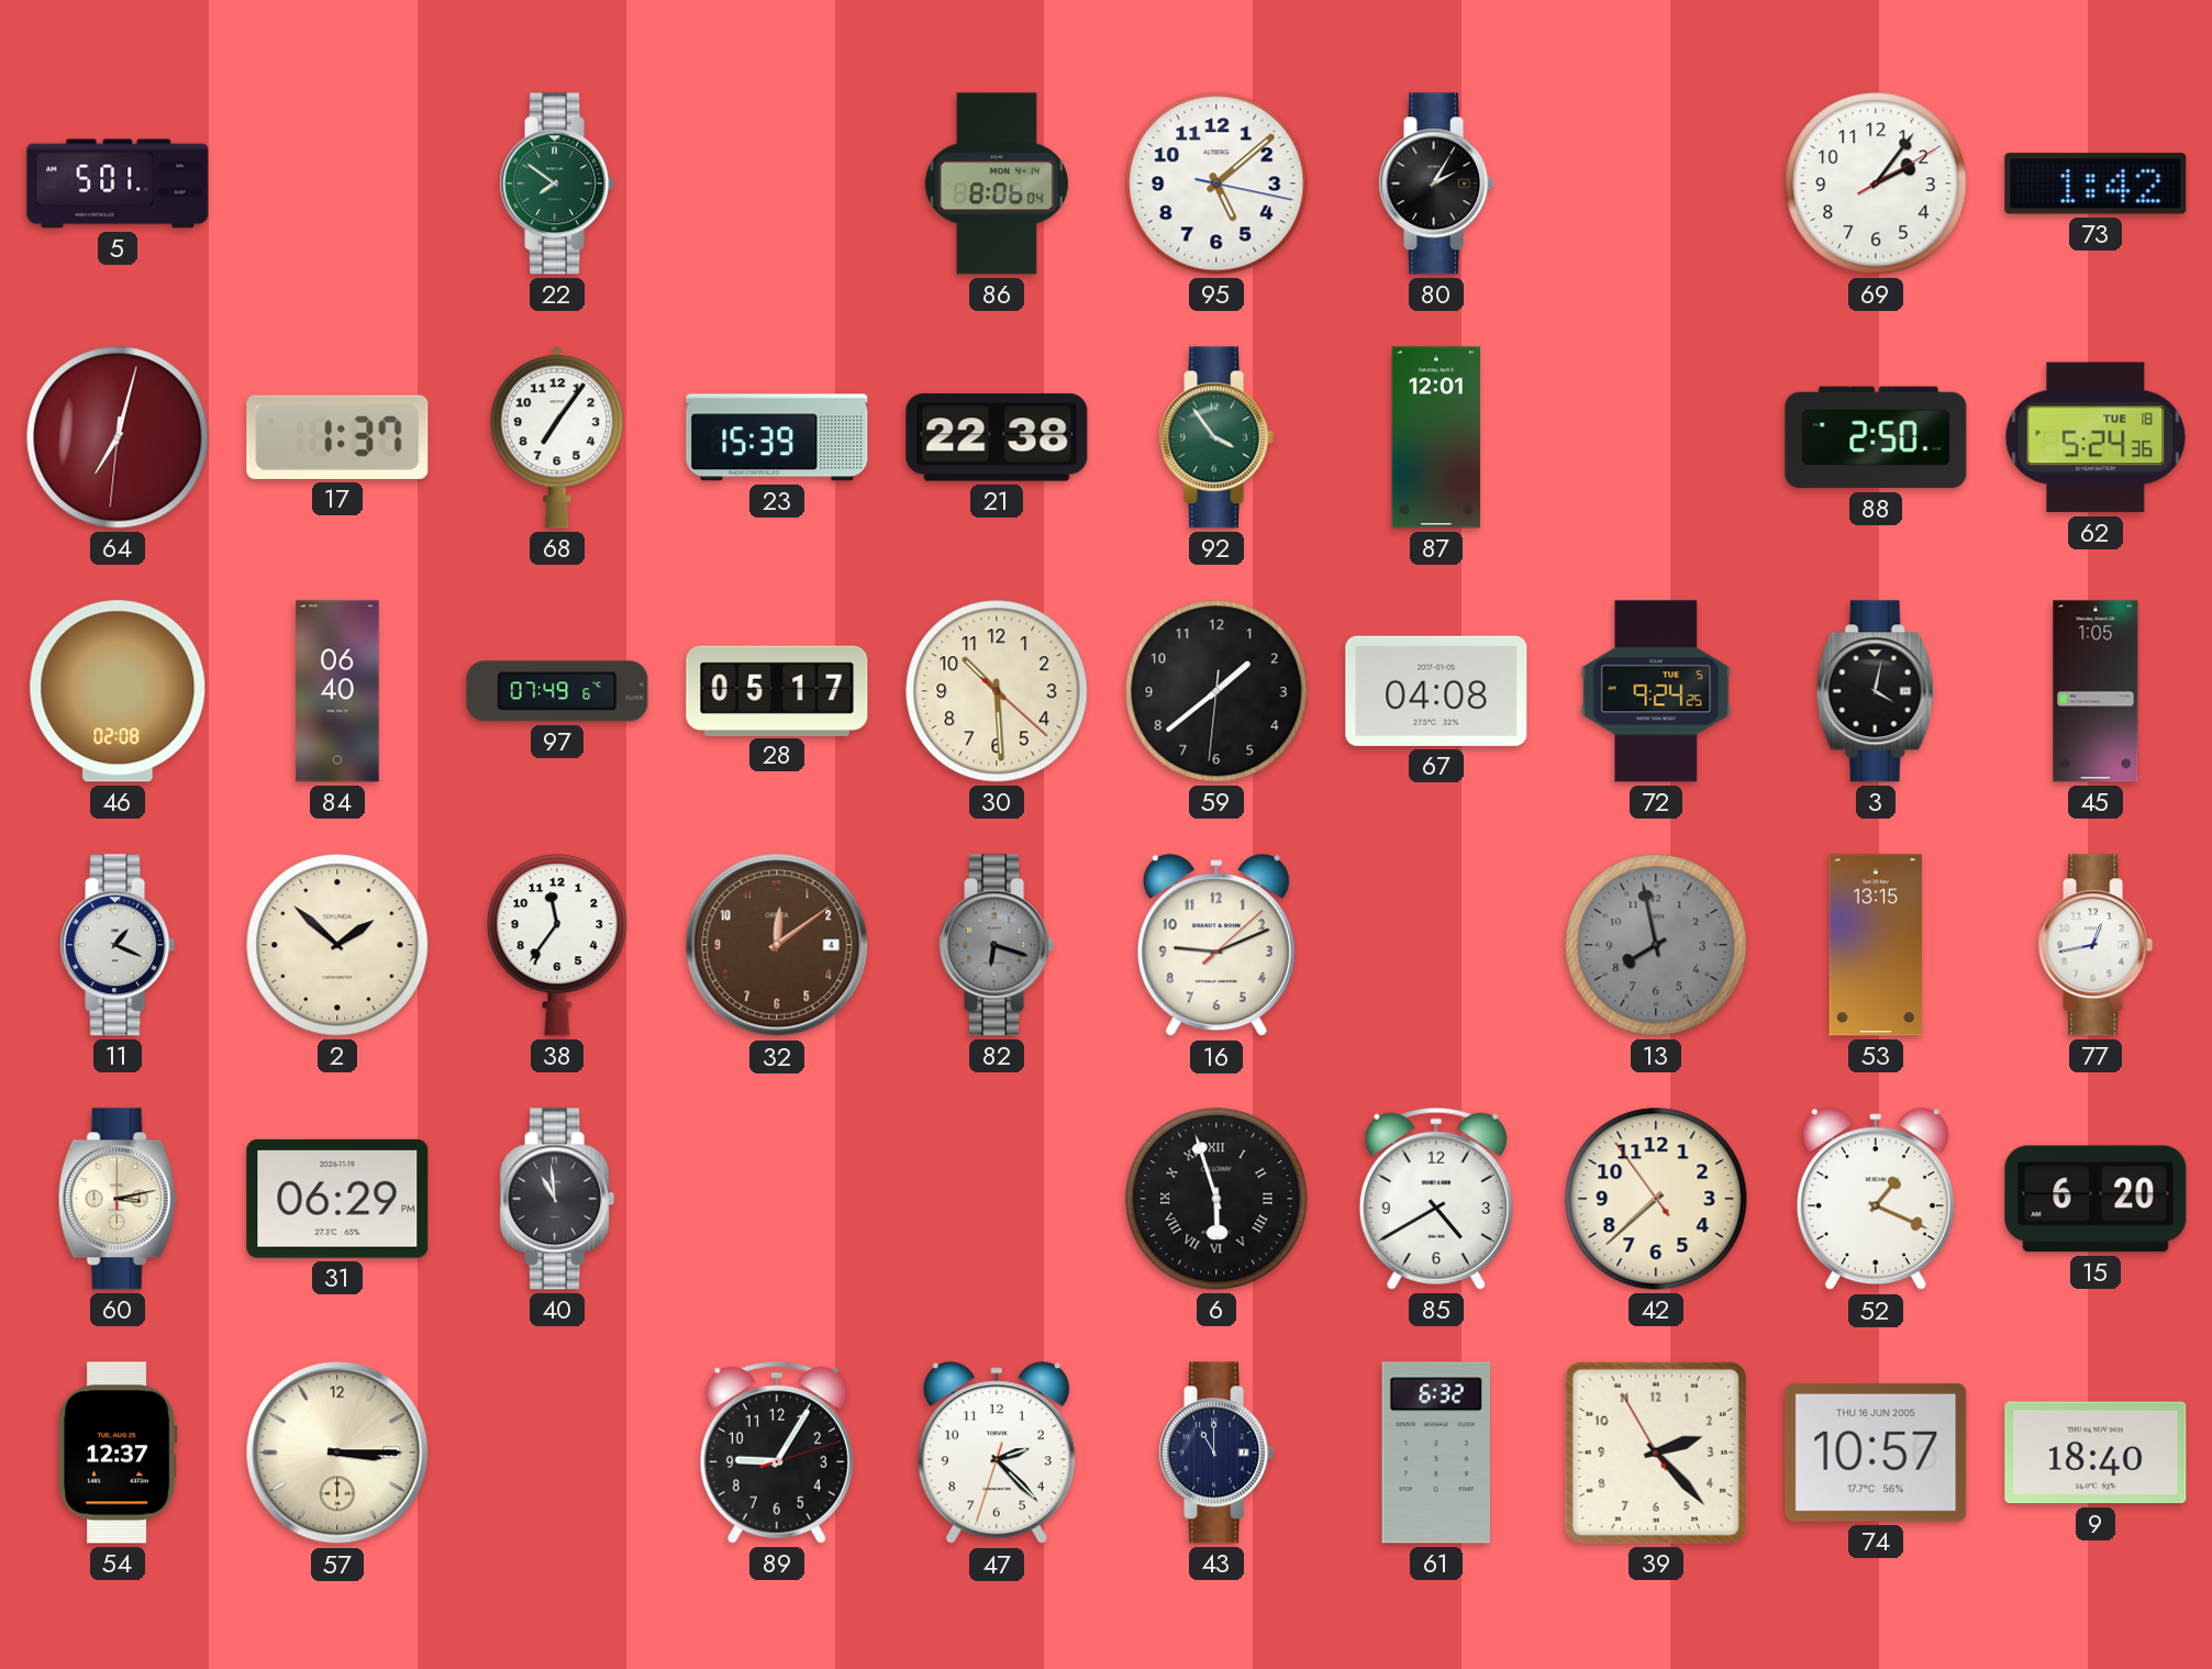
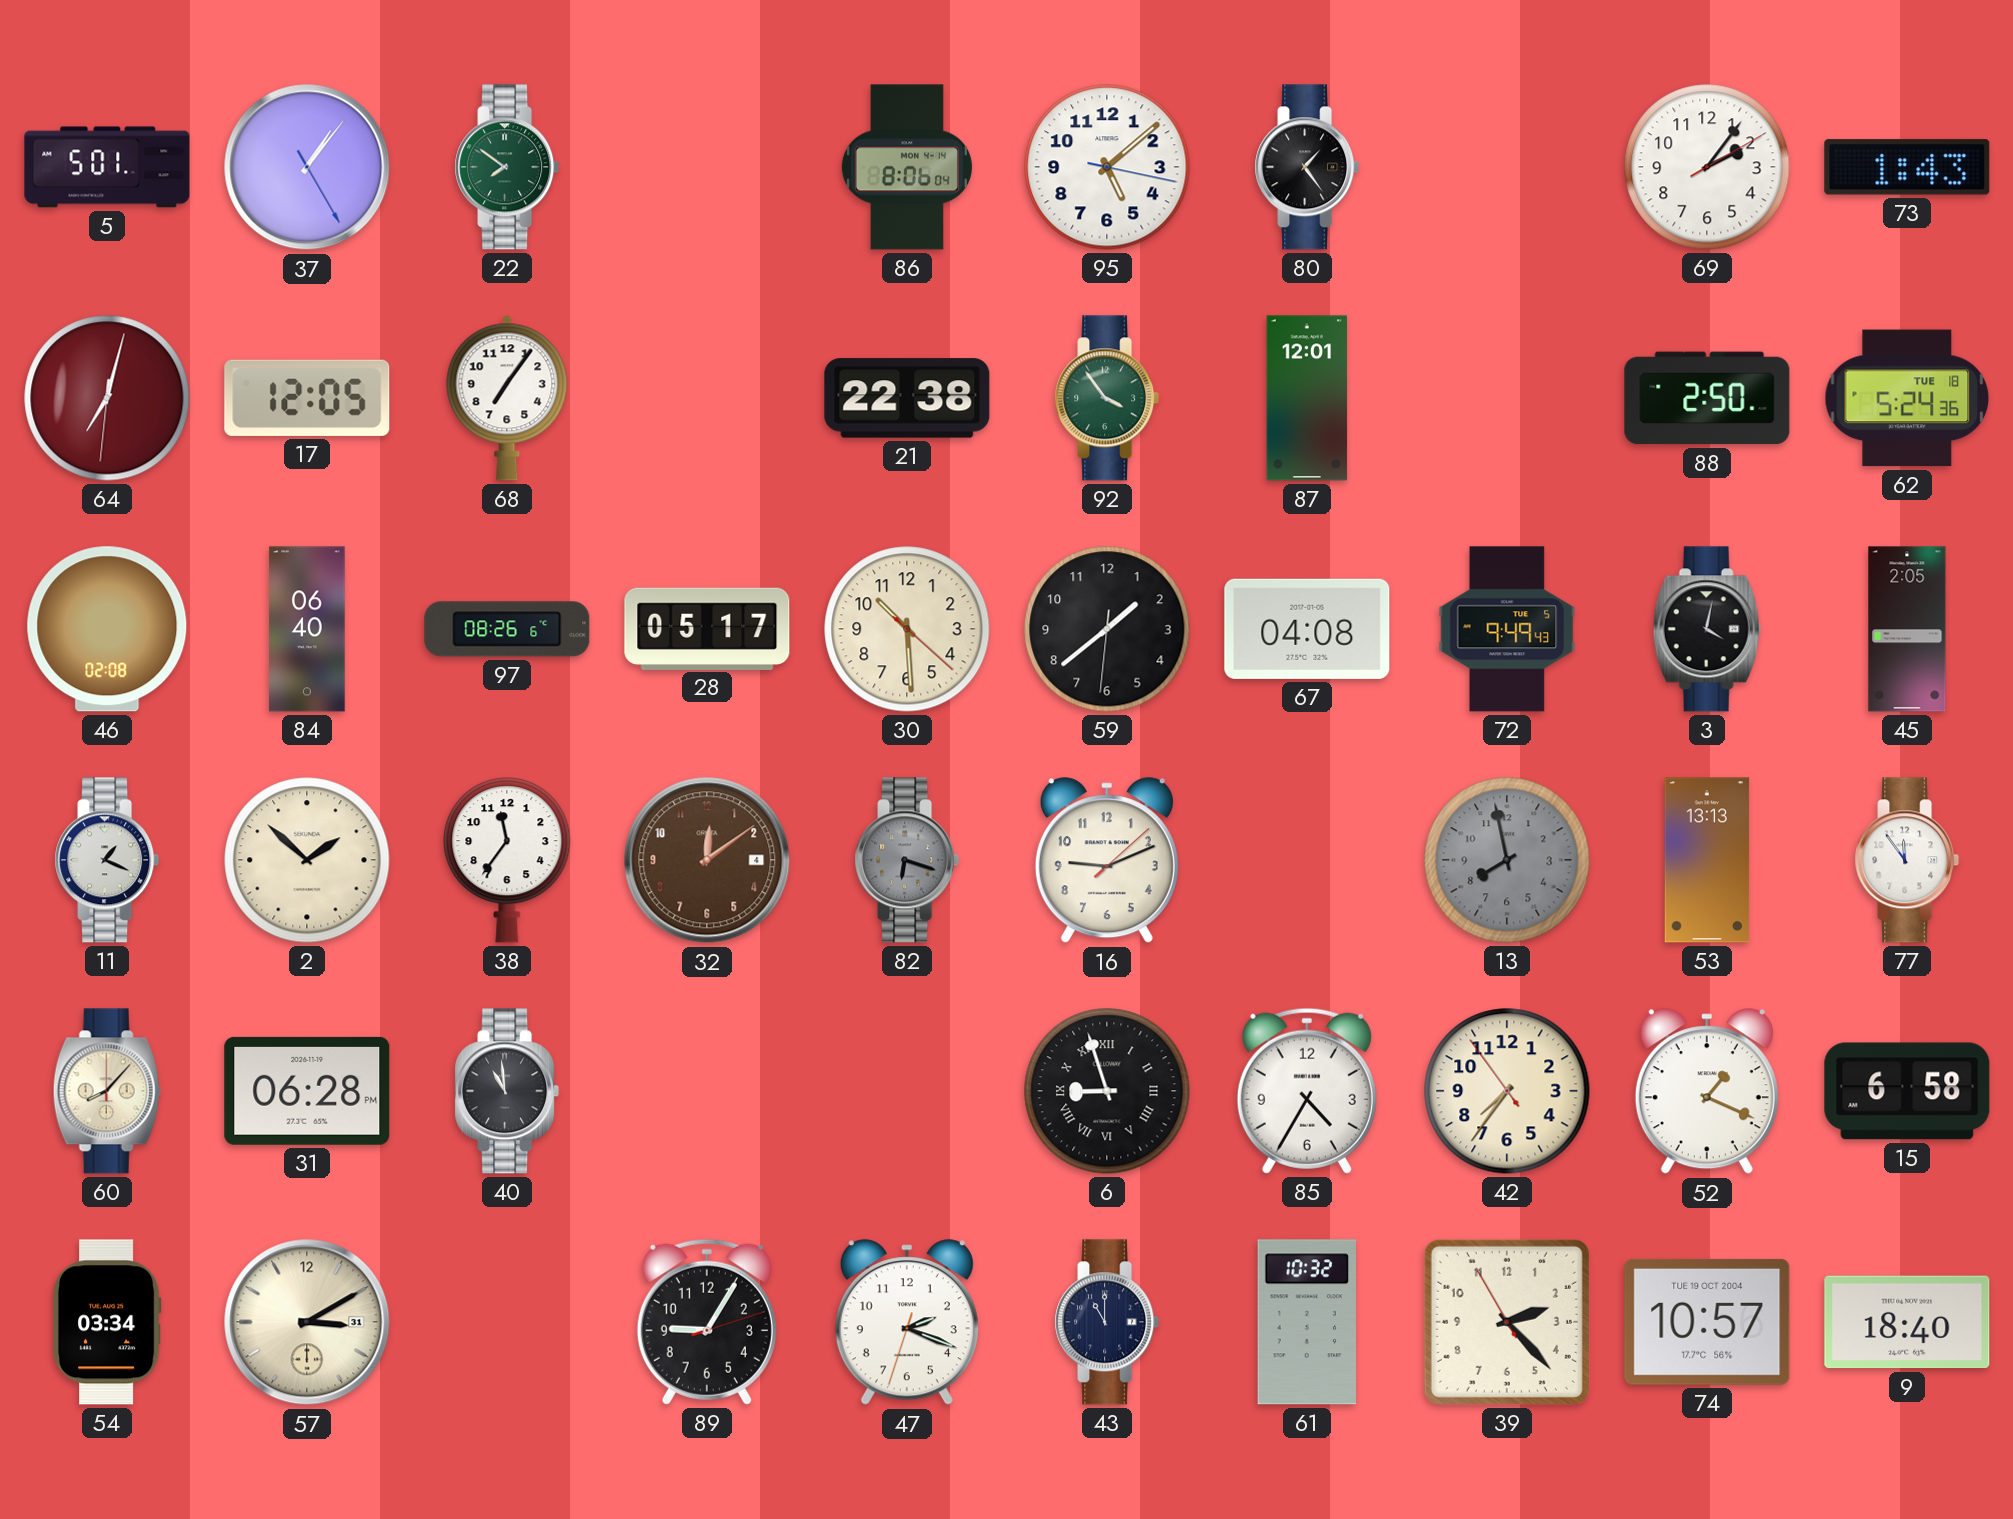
37: none -> 1:06
80: 2:05 -> 1:24
73: 1:42 -> 1:43
17: 1:37 -> 12:05
23: 15:39 -> none
97: 07:49 -> 08:26
72: 9:24 -> 9:49
45: 1:05 -> 2:05
53: 13:15 -> 13:13
77: 12:43 -> 11:54
60: 3:13 -> 8:07
31: 06:29 -> 06:28
6: 5:57 -> 8:57
85: 4:40 -> 4:35
42: 7:37 -> 7:35
15: 6:20 -> 6:58
54: 12:37 -> 03:34
57: 3:15 -> 3:10
47: 2:22 -> 2:18
61: 6:32 -> 10:32
74 date: THU 16 JUN 2005 -> TUE 19 OCT 2004
